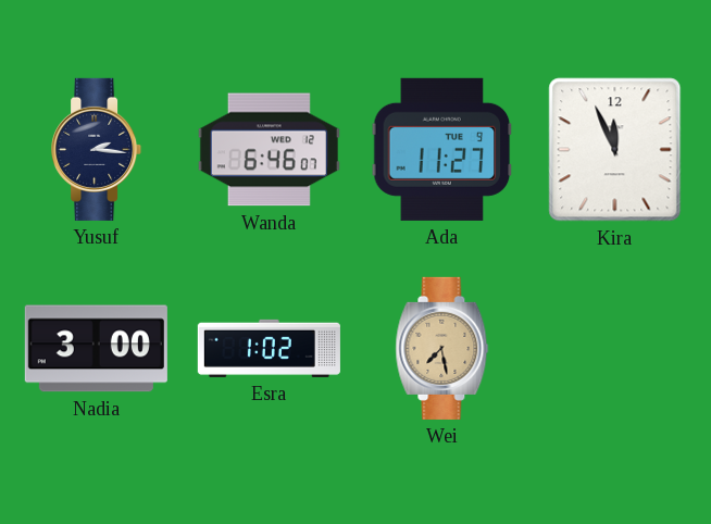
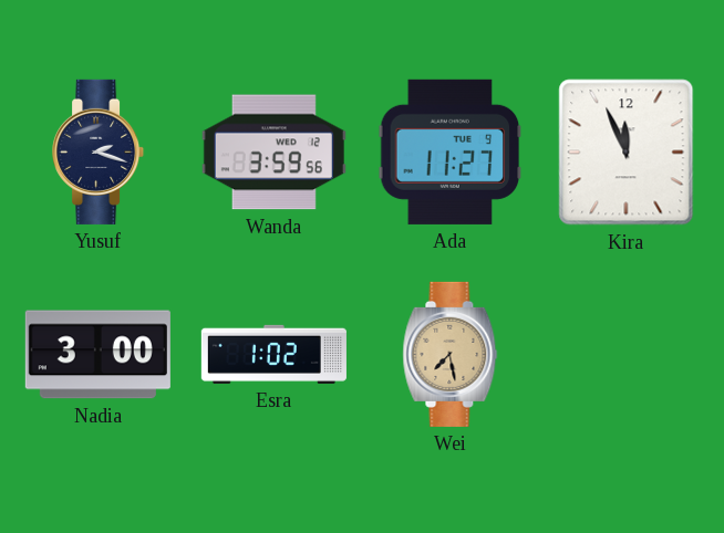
Yusuf: 2:16 -> 2:18
Wanda: 6:46 -> 3:59
